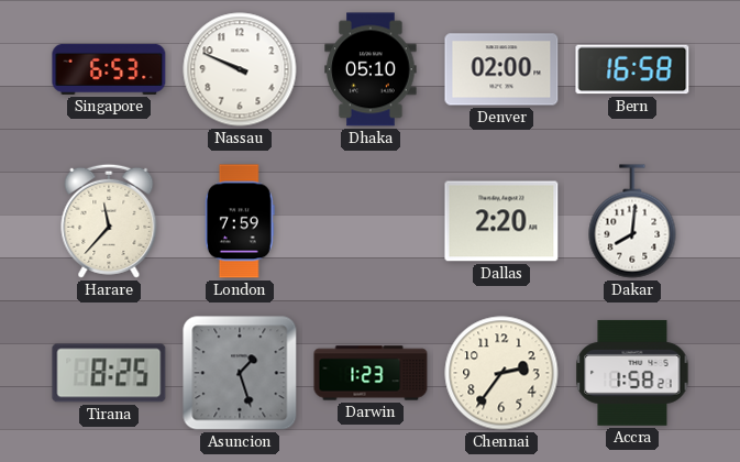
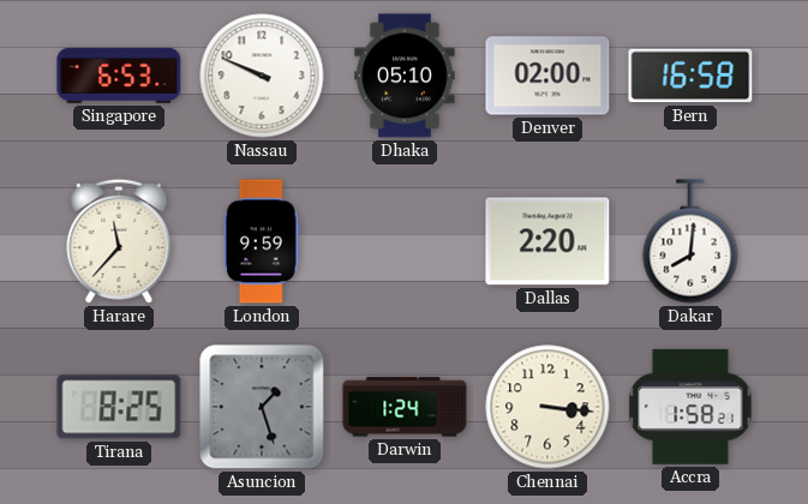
London: 7:59 -> 9:59
Darwin: 1:23 -> 1:24
Chennai: 2:36 -> 3:16
